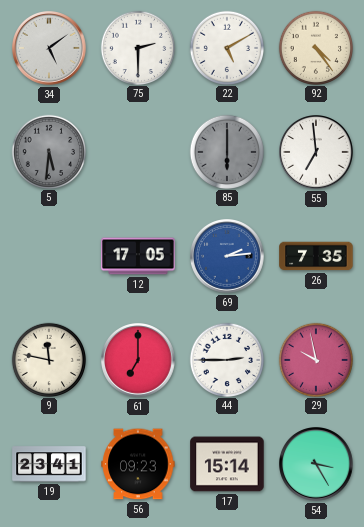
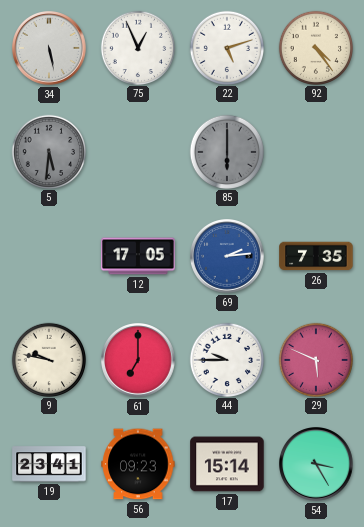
34: 5:09 -> 5:28
75: 2:30 -> 12:56
22: 5:10 -> 5:12
55: 6:59 -> none
9: 11:47 -> 9:47
44: 2:45 -> 9:45
29: 9:58 -> 5:49
